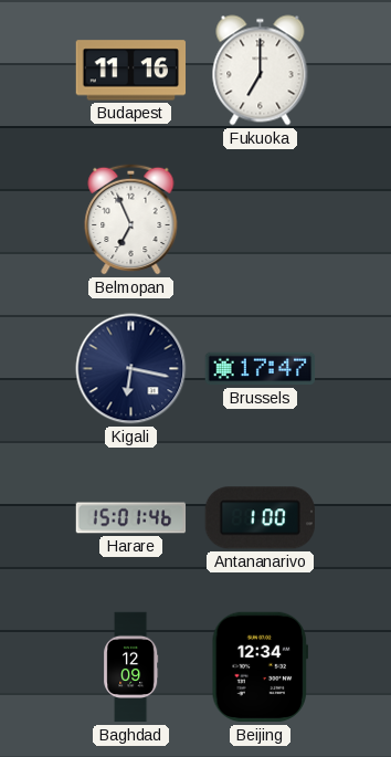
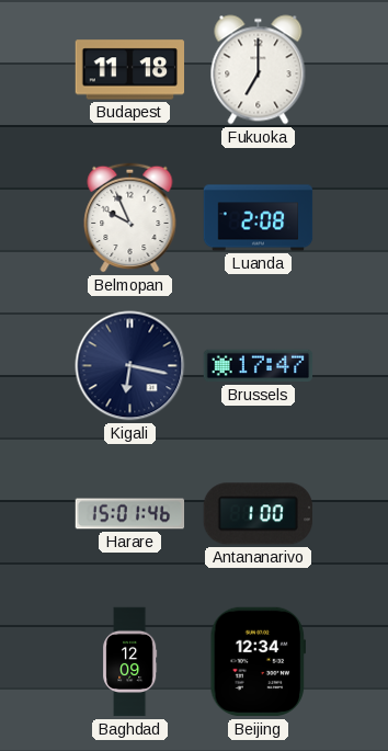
Budapest: 11:16 -> 11:18
Belmopan: 6:56 -> 9:56
Luanda: none -> 2:08
